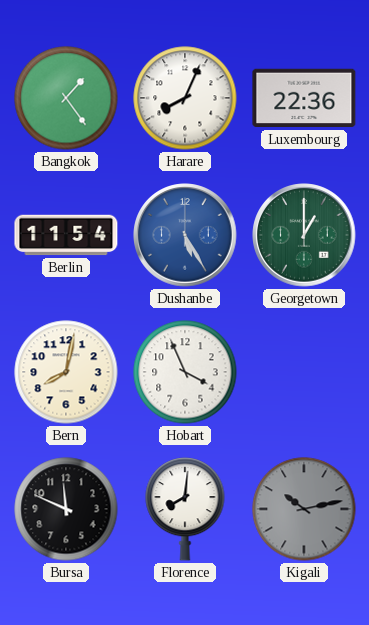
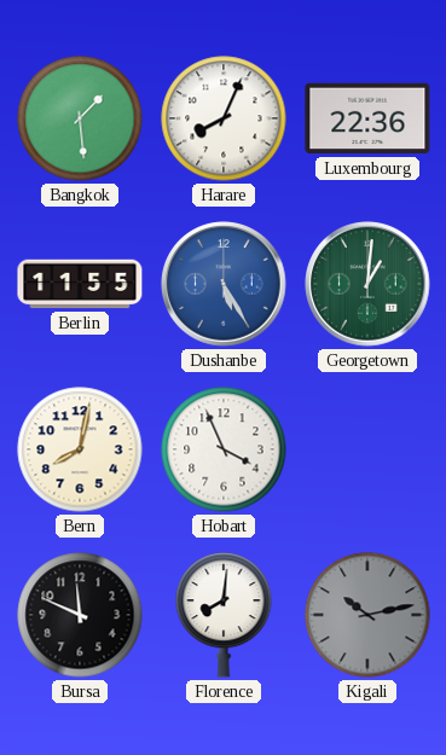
Bangkok: 1:24 -> 1:29
Berlin: 11:54 -> 11:55
Georgetown: 1:00 -> 1:01
